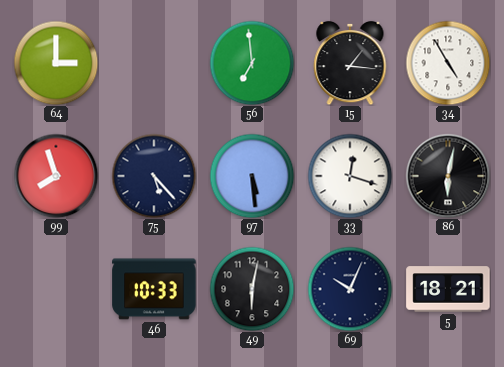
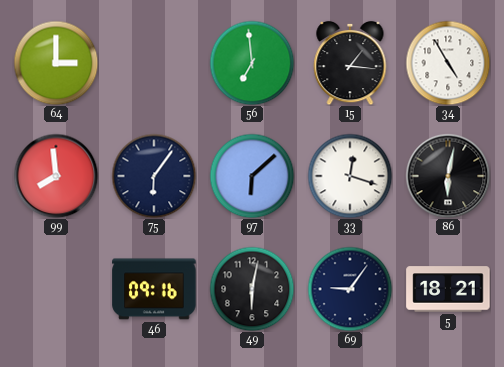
99: 7:57 -> 7:59
75: 5:23 -> 6:06
97: 5:29 -> 6:08
46: 10:33 -> 09:16
69: 10:04 -> 9:06
